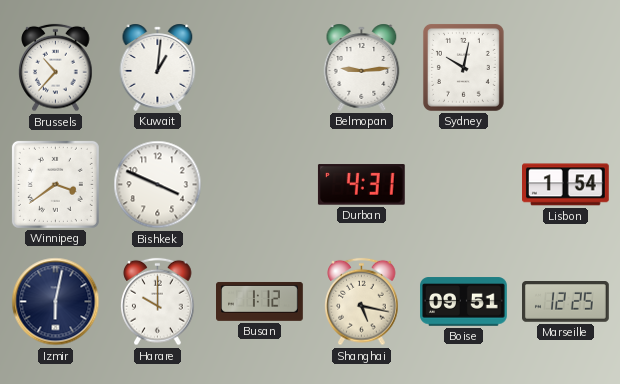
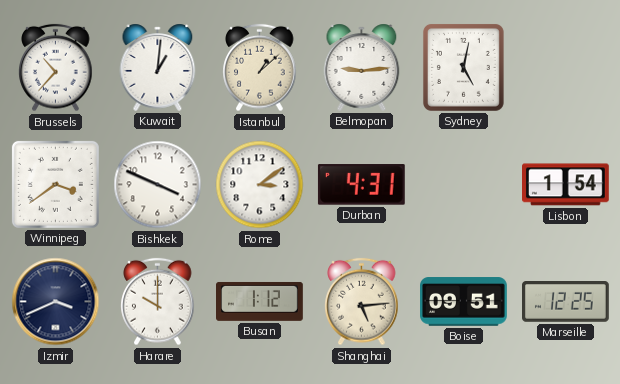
Istanbul: none -> 1:08
Sydney: 10:02 -> 5:02
Rome: none -> 3:09
Izmir: 6:02 -> 3:41
Shanghai: 5:17 -> 5:14
